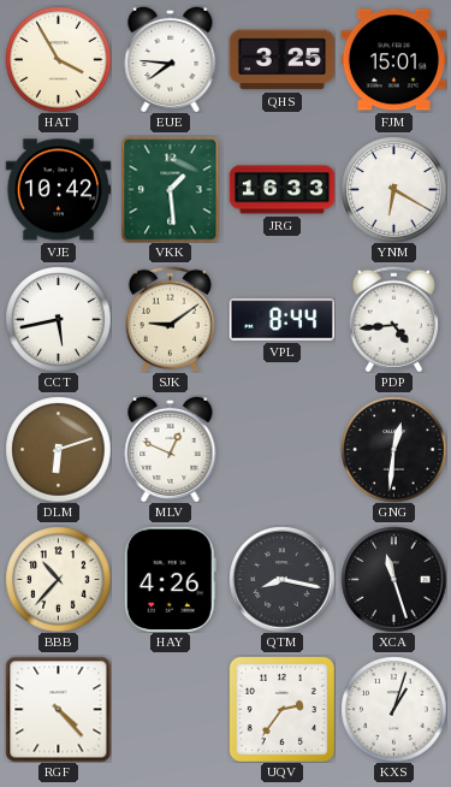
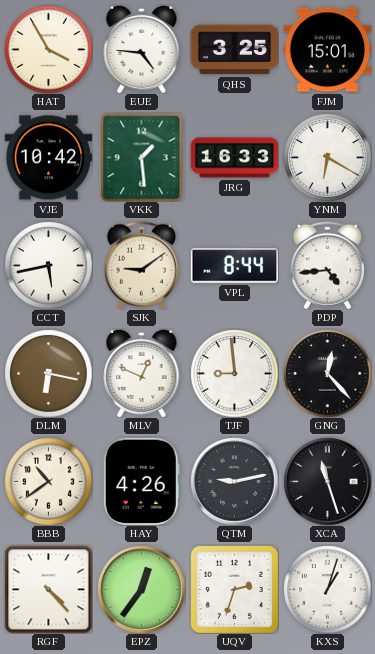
EUE: 7:46 -> 4:46
DLM: 6:12 -> 6:17
TJF: none -> 8:59
GNG: 12:31 -> 12:23
BBB: 10:37 -> 10:39
QTM: 8:17 -> 9:13
EPZ: none -> 12:36
UQV: 2:36 -> 2:33
